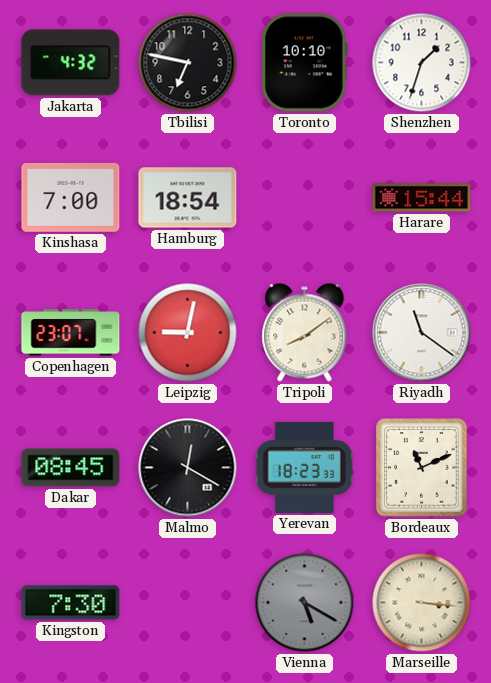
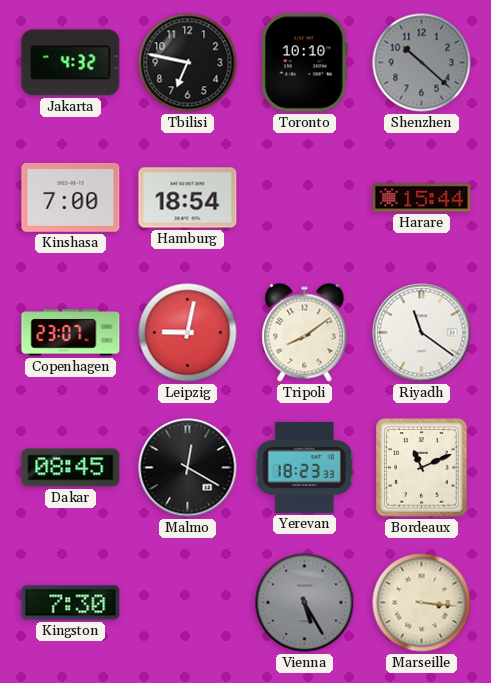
Shenzhen: 1:33 -> 10:22
Shenzhen dial: white -> grey
Vienna: 5:20 -> 5:25
